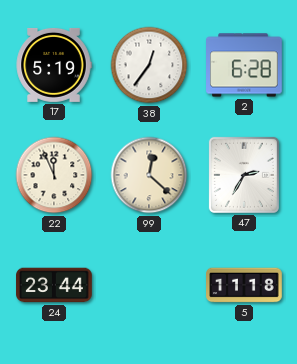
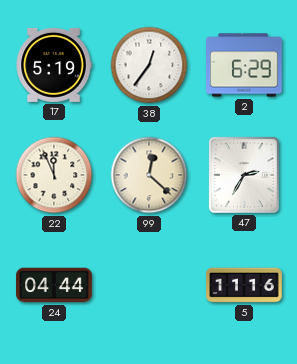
2: 6:28 -> 6:29
24: 23:44 -> 04:44
5: 11:18 -> 11:16
